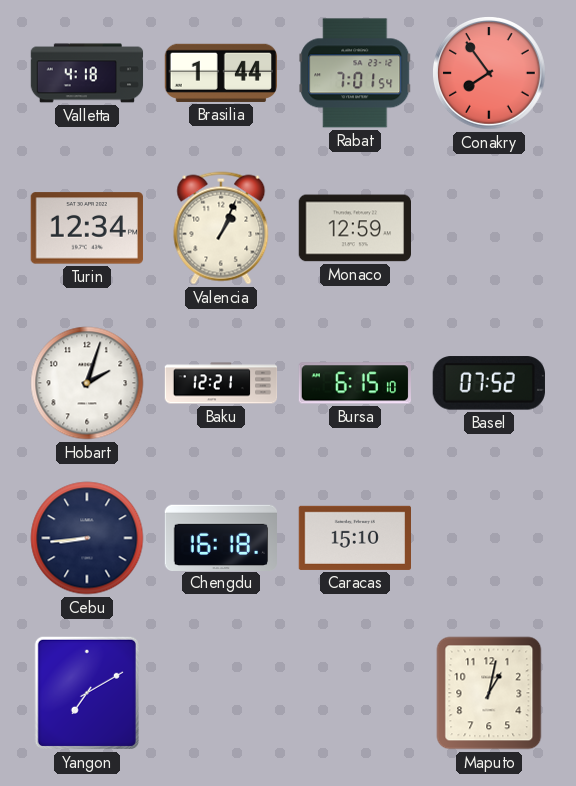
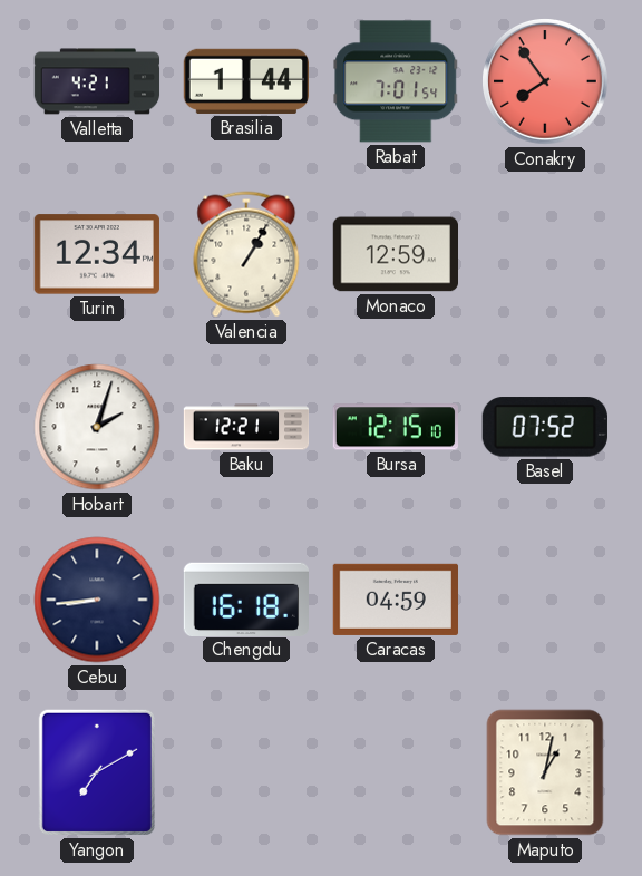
Valletta: 4:18 -> 4:21
Valencia: 1:04 -> 1:05
Bursa: 6:15 -> 12:15
Caracas: 15:10 -> 04:59
